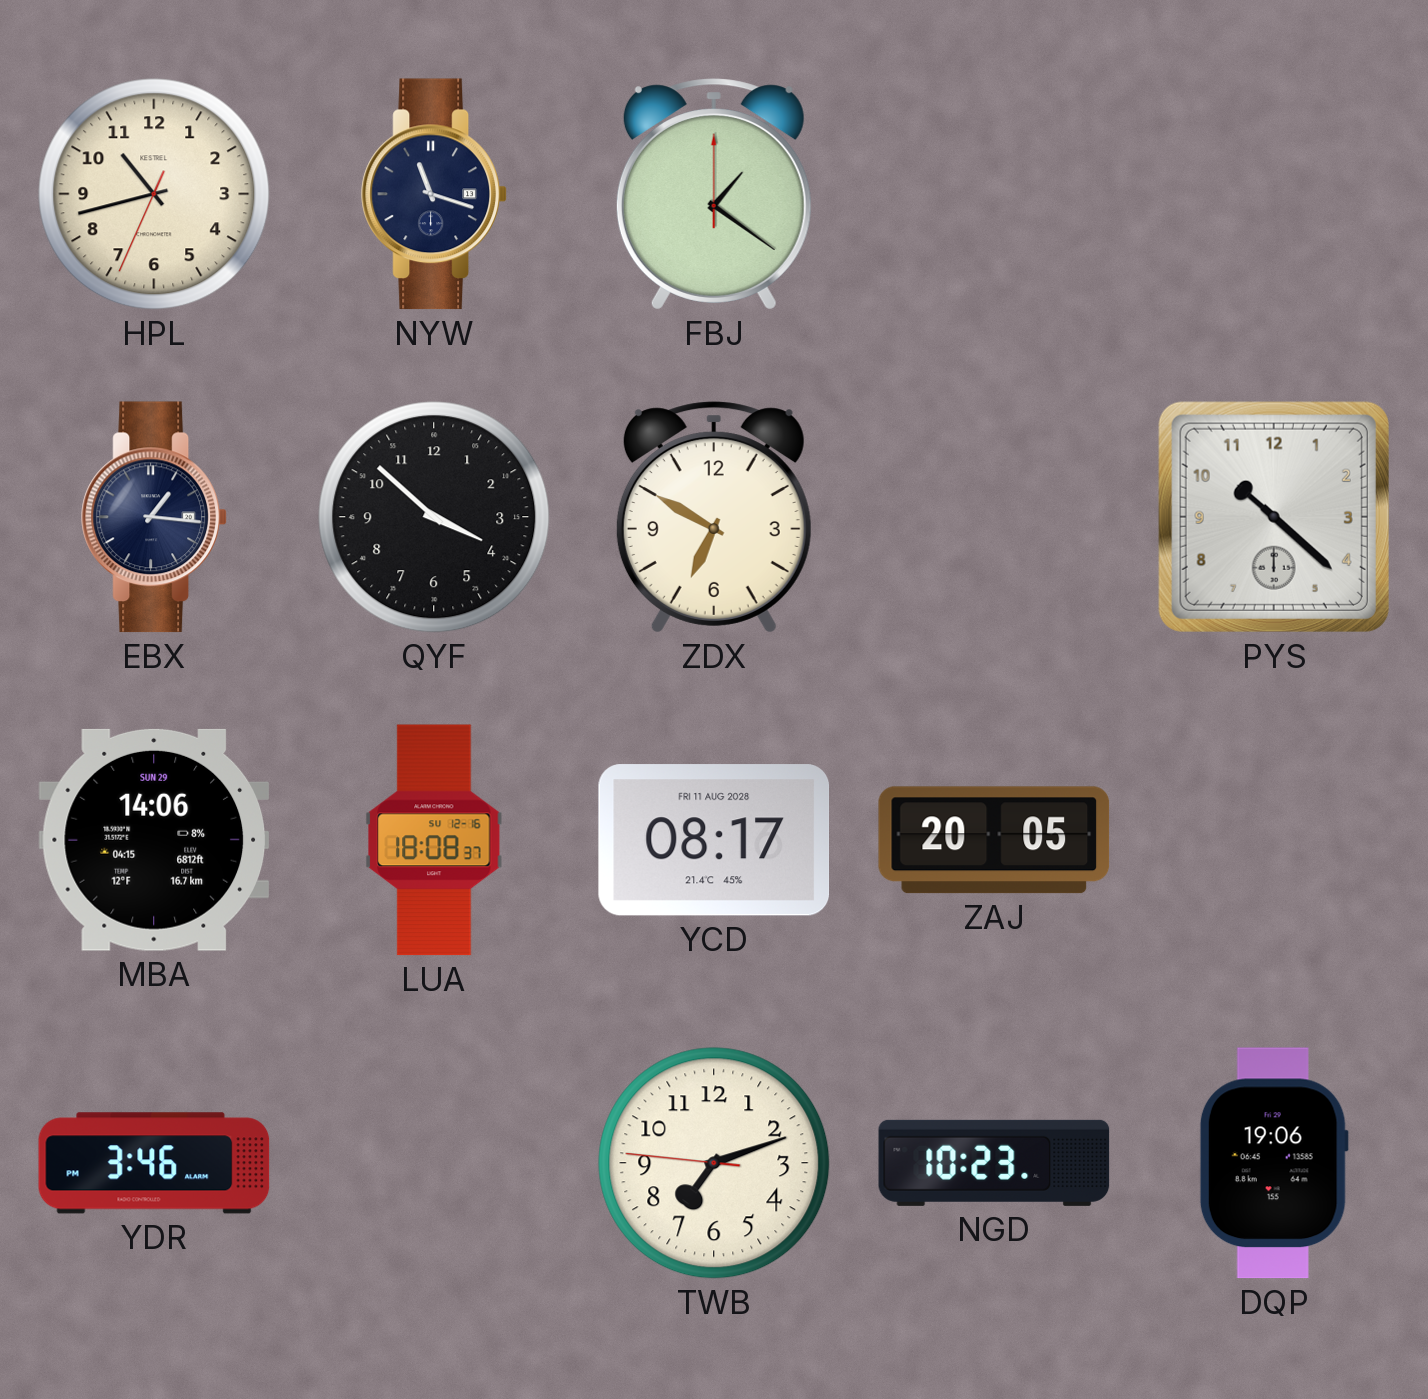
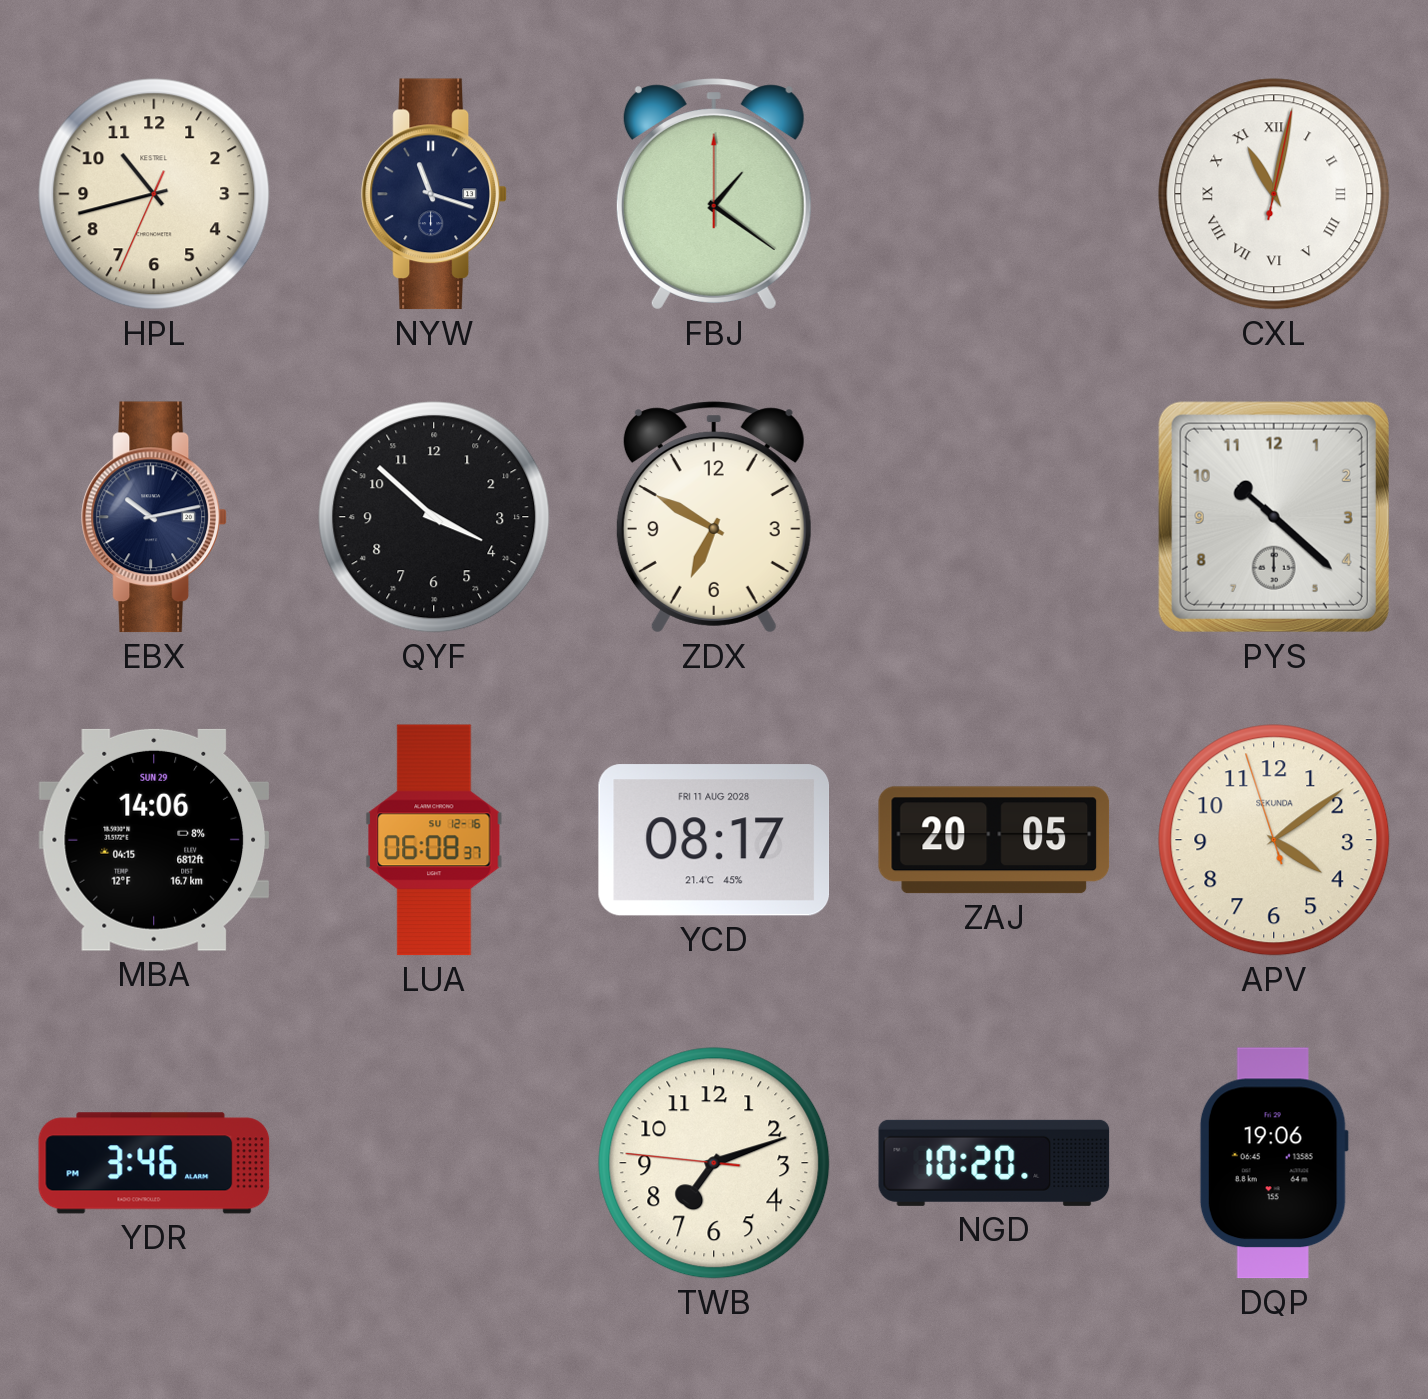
CXL: none -> 11:02
EBX: 1:16 -> 10:13
LUA: 18:08 -> 06:08
APV: none -> 4:08
NGD: 10:23 -> 10:20
